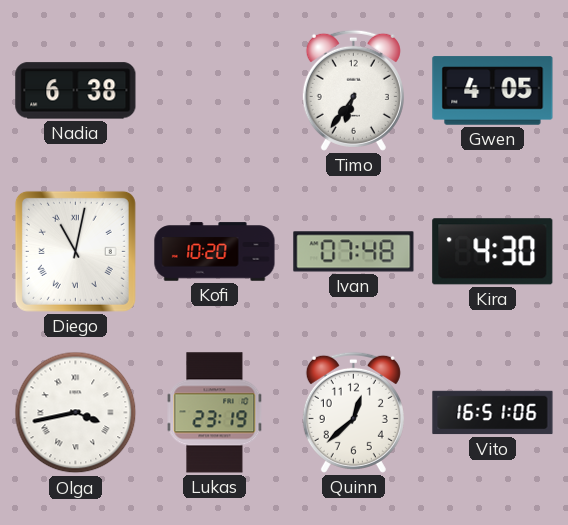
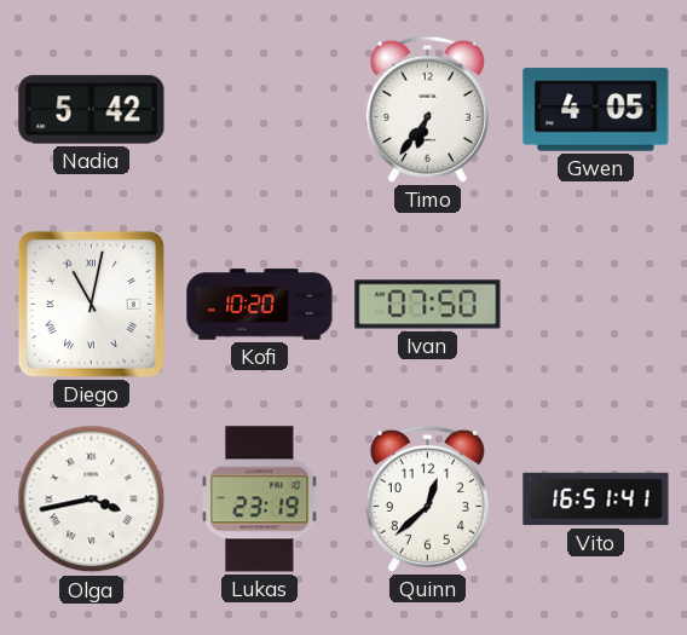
Nadia: 6:38 -> 5:42
Ivan: 07:48 -> 07:50
Kira: 4:30 -> none
Vito: 16:51:06 -> 16:51:41
